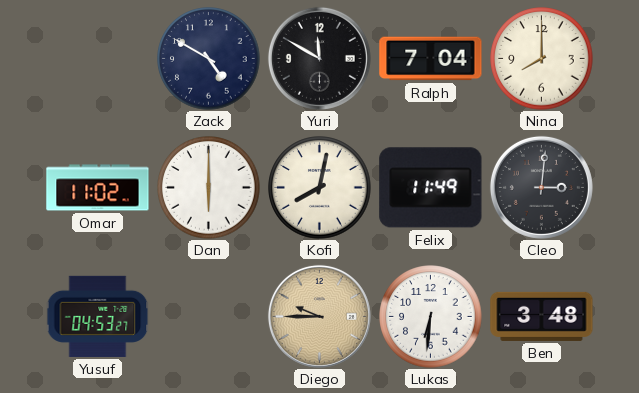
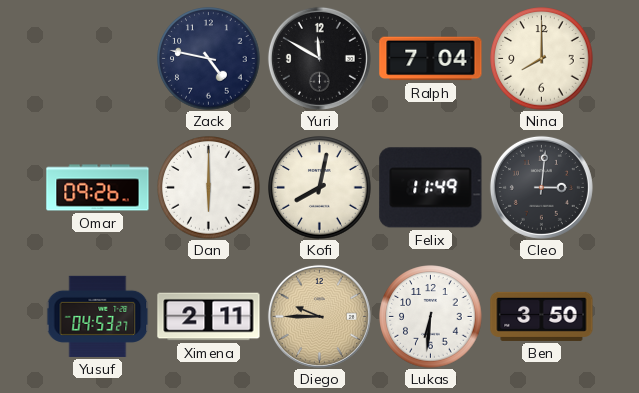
Zack: 4:50 -> 4:47
Omar: 11:02 -> 09:26
Ximena: none -> 2:11
Ben: 3:48 -> 3:50
